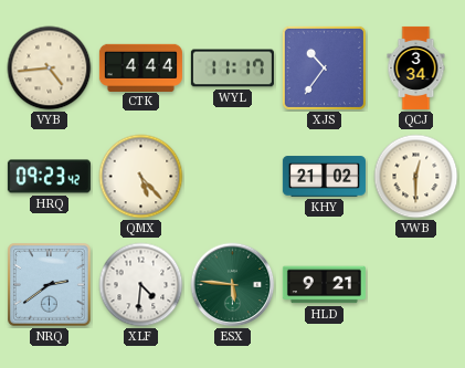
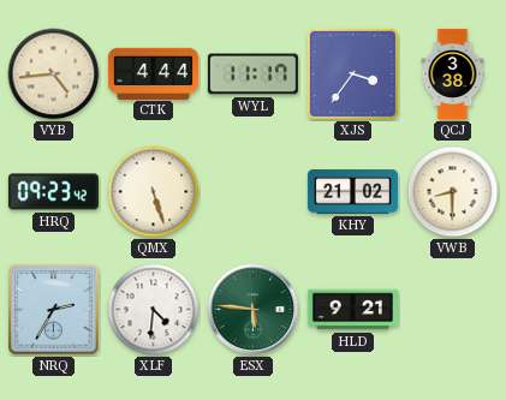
XJS: 10:36 -> 3:36
QCJ: 3:34 -> 3:38
QMX: 5:23 -> 5:27
VWB: 12:30 -> 8:30
NRQ: 2:39 -> 2:35
